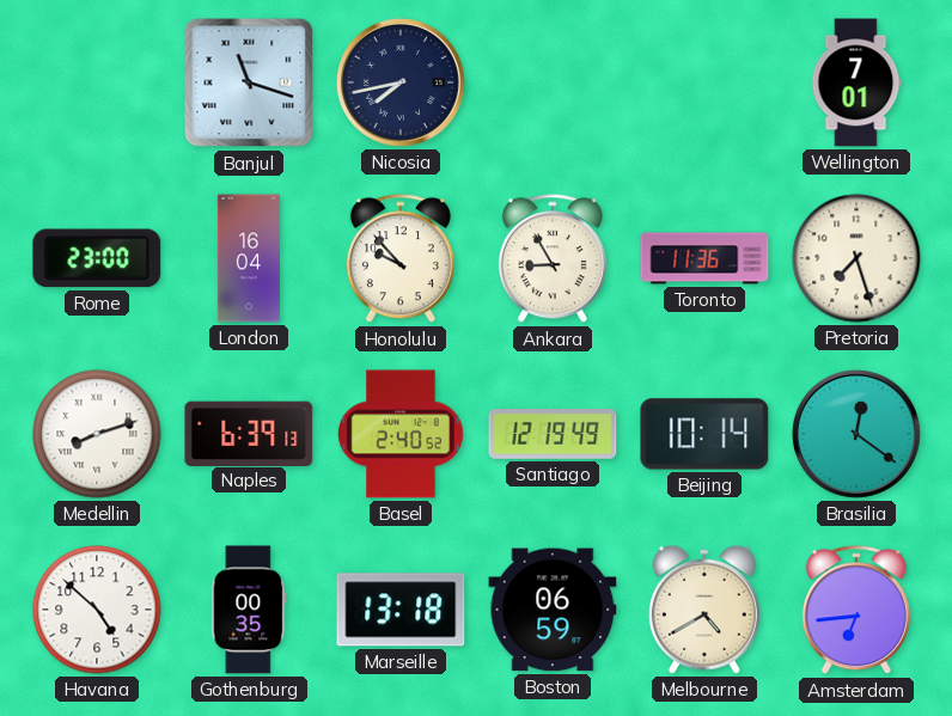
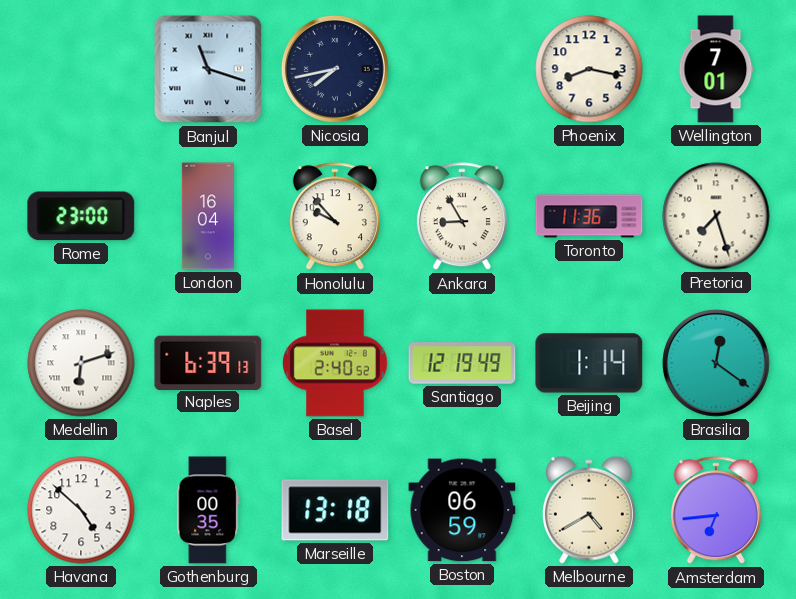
Phoenix: none -> 8:17
Medellin: 8:12 -> 6:12
Beijing: 10:14 -> 1:14
